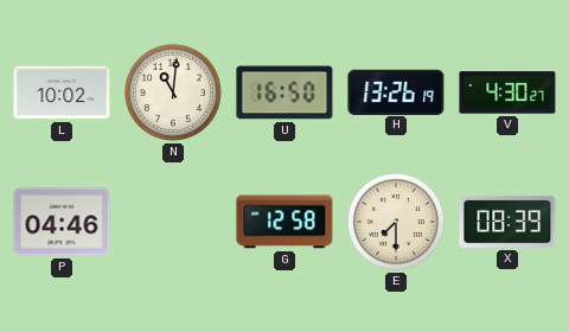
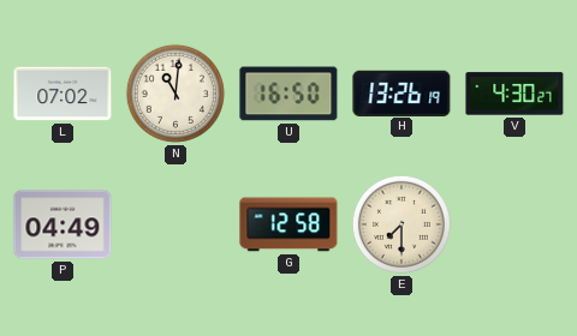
L: 10:02 -> 07:02
P: 04:46 -> 04:49
X: 08:39 -> none
